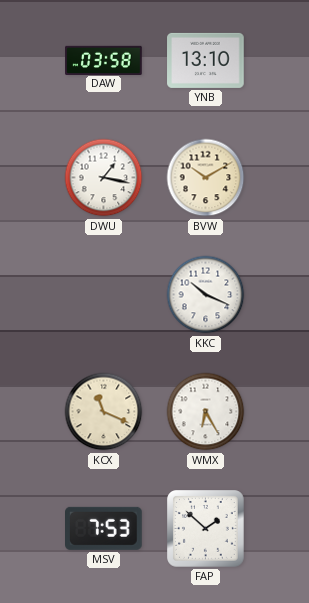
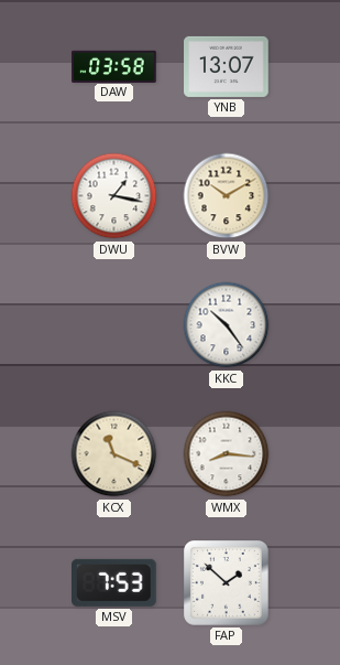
YNB: 13:10 -> 13:07
KKC: 10:19 -> 10:24
WMX: 6:25 -> 8:16
